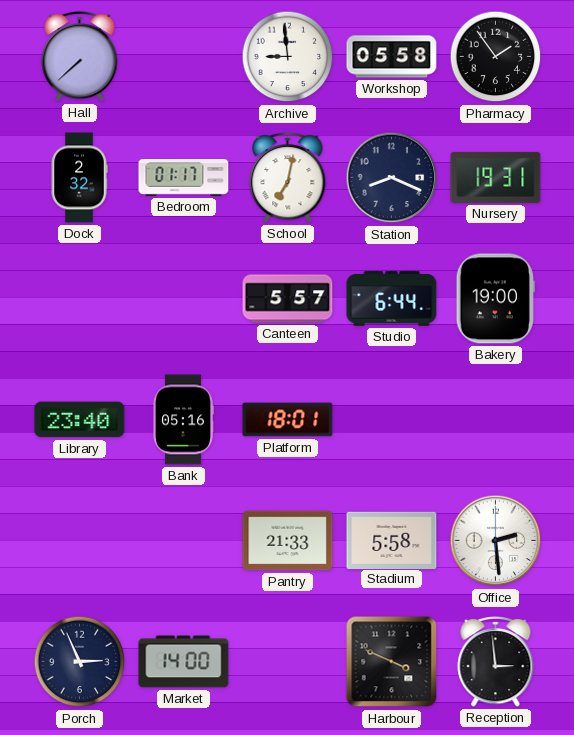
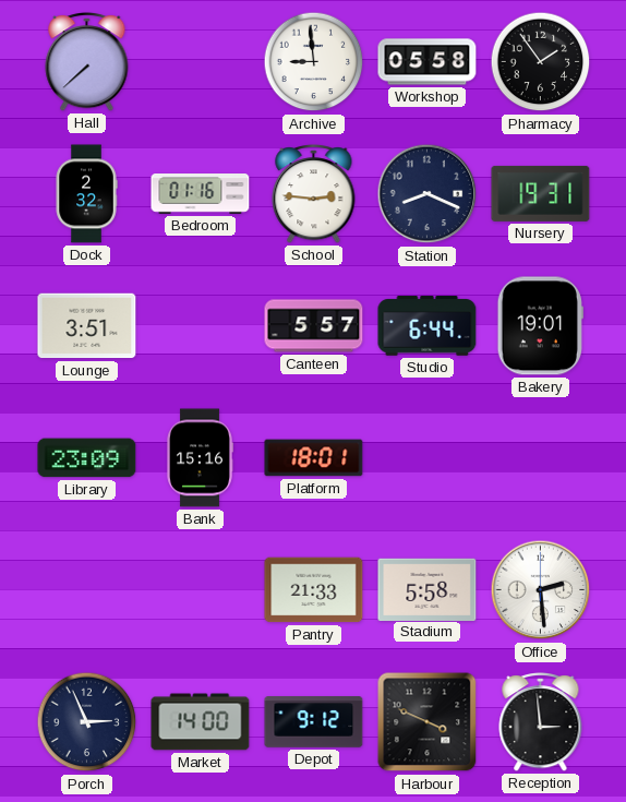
Bedroom: 01:17 -> 01:16
School: 7:02 -> 2:46
Lounge: none -> 3:51
Bakery: 19:00 -> 19:01
Library: 23:40 -> 23:09
Bank: 05:16 -> 15:16
Depot: none -> 9:12
